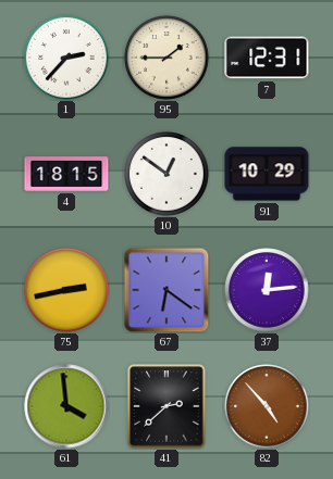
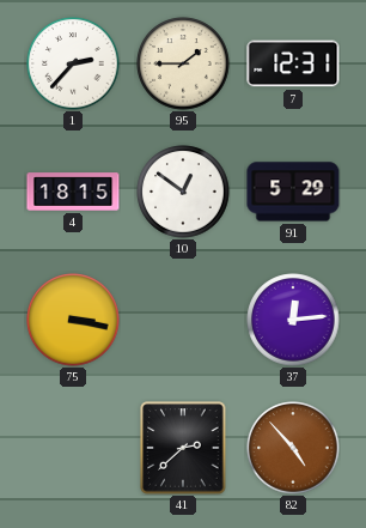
91: 10:29 -> 5:29
75: 2:43 -> 3:17
67: 6:21 -> none
61: 3:59 -> none
